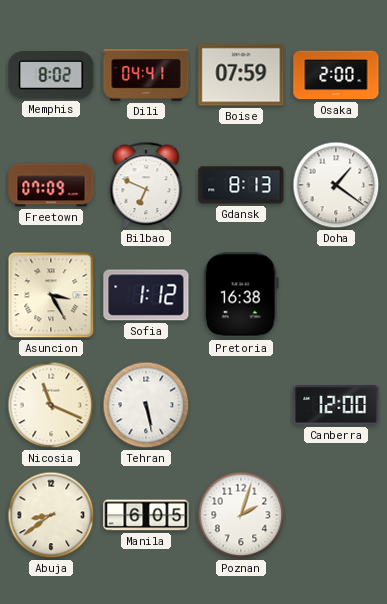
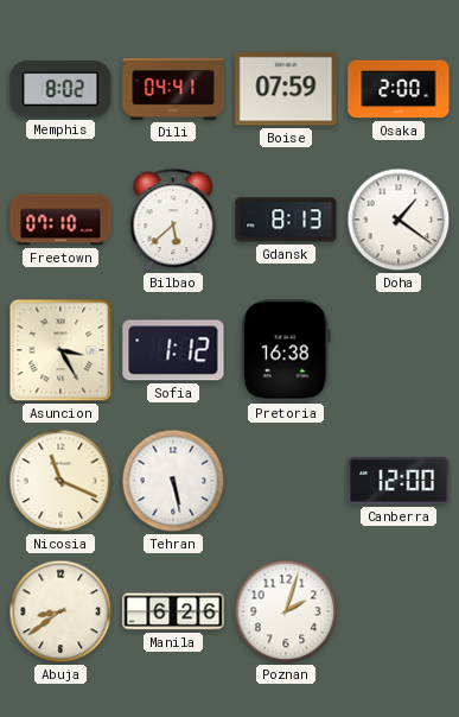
Freetown: 07:09 -> 07:10
Bilbao: 6:49 -> 5:38
Manila: 6:05 -> 6:26
